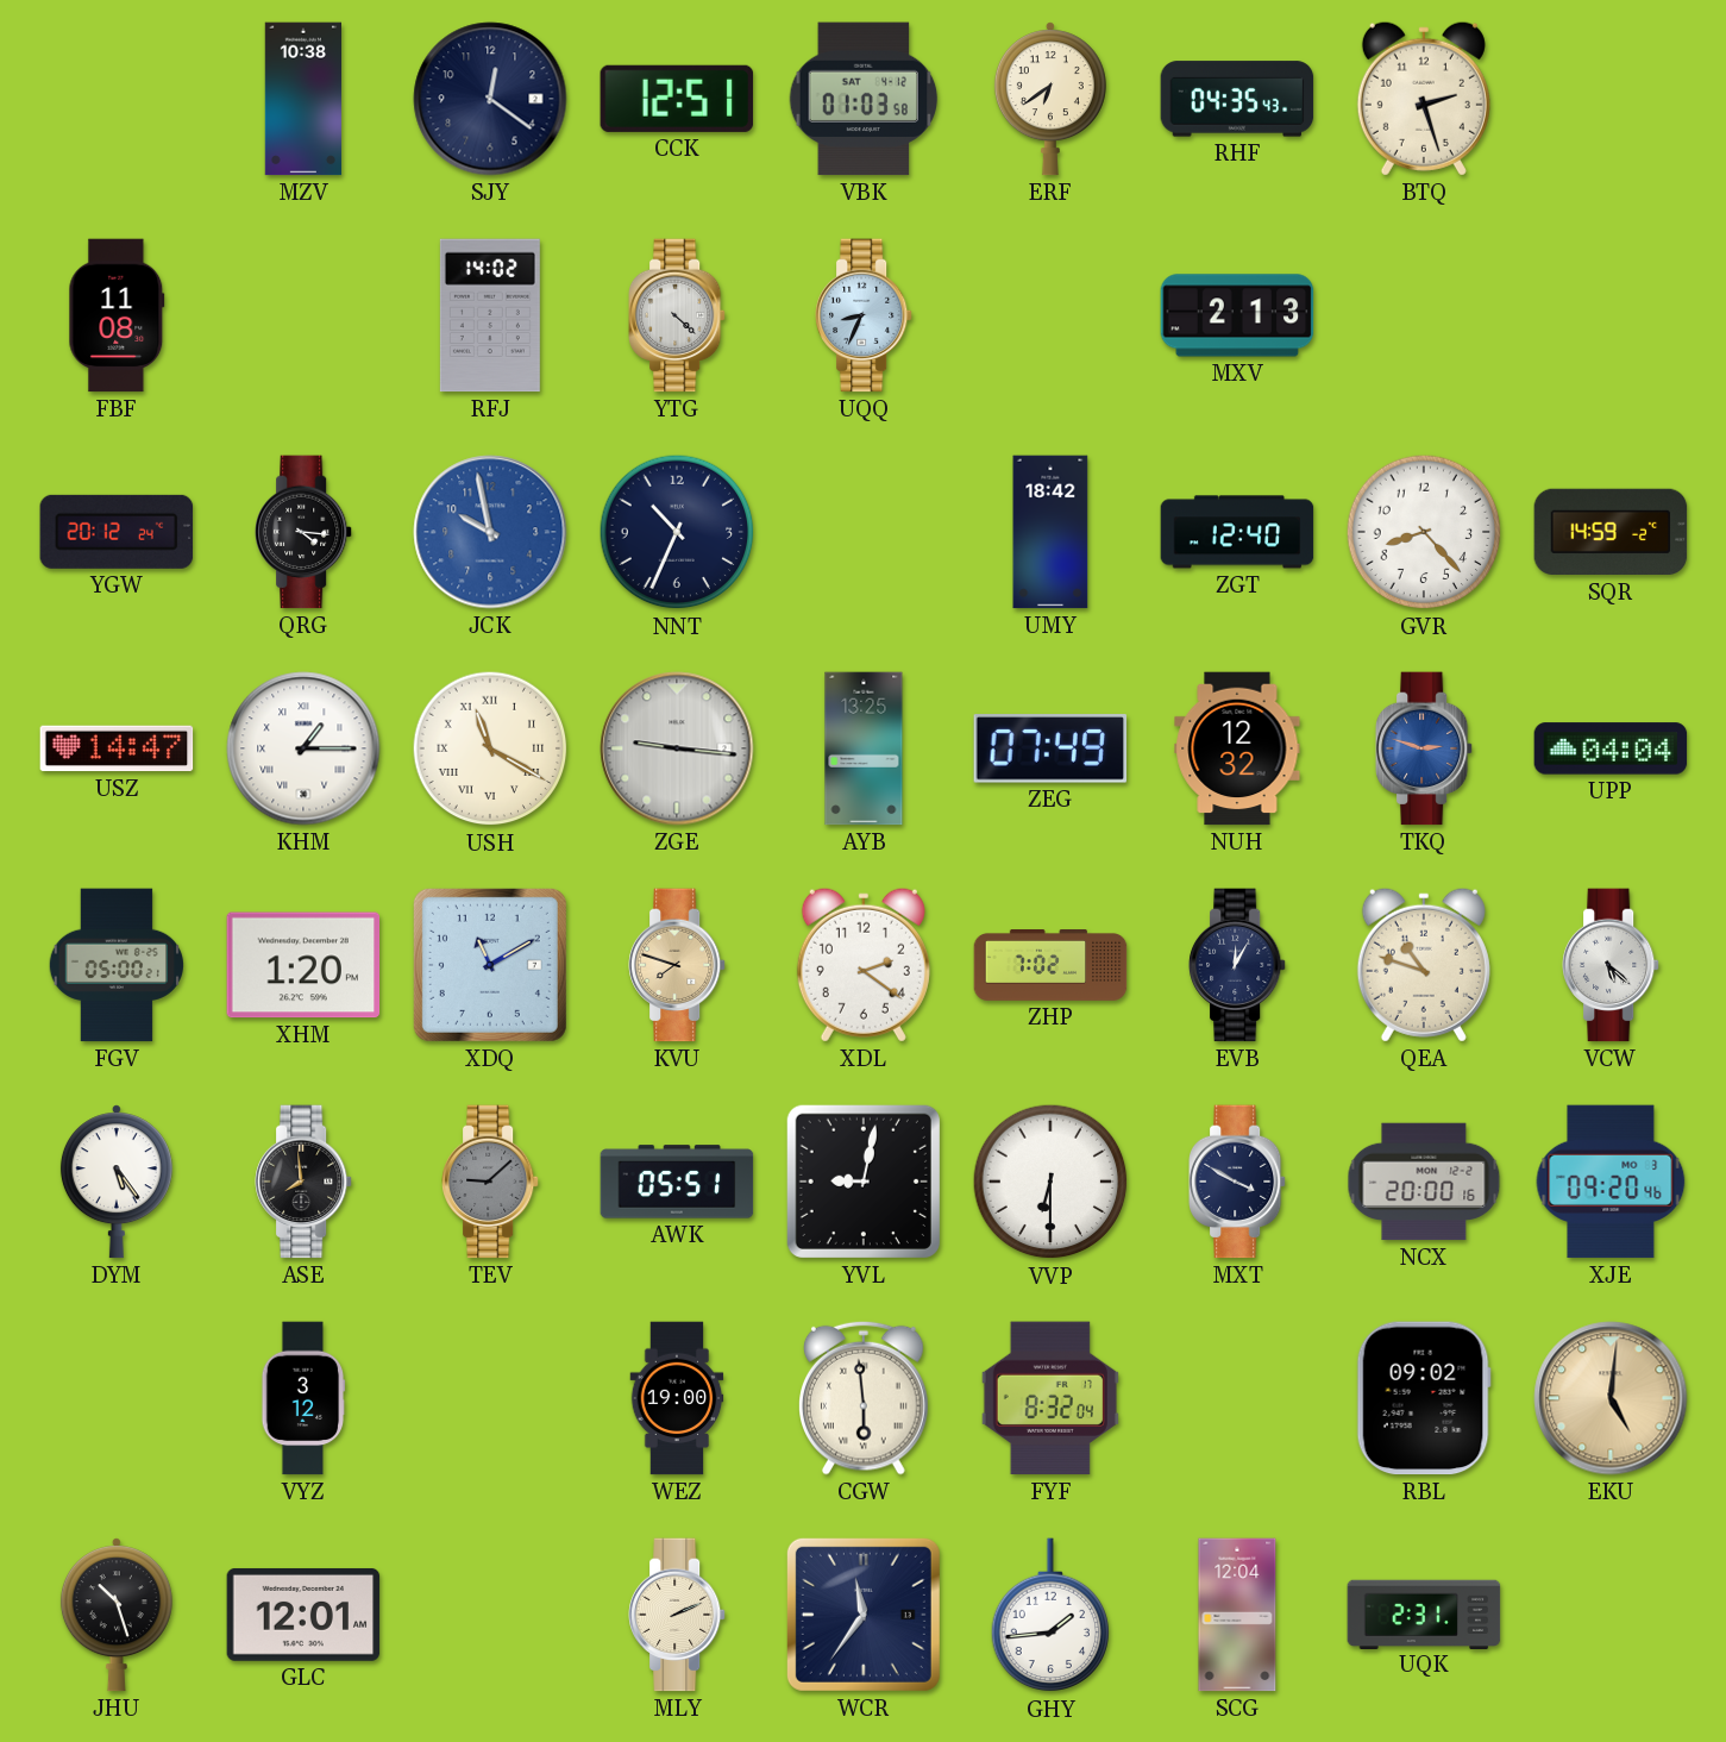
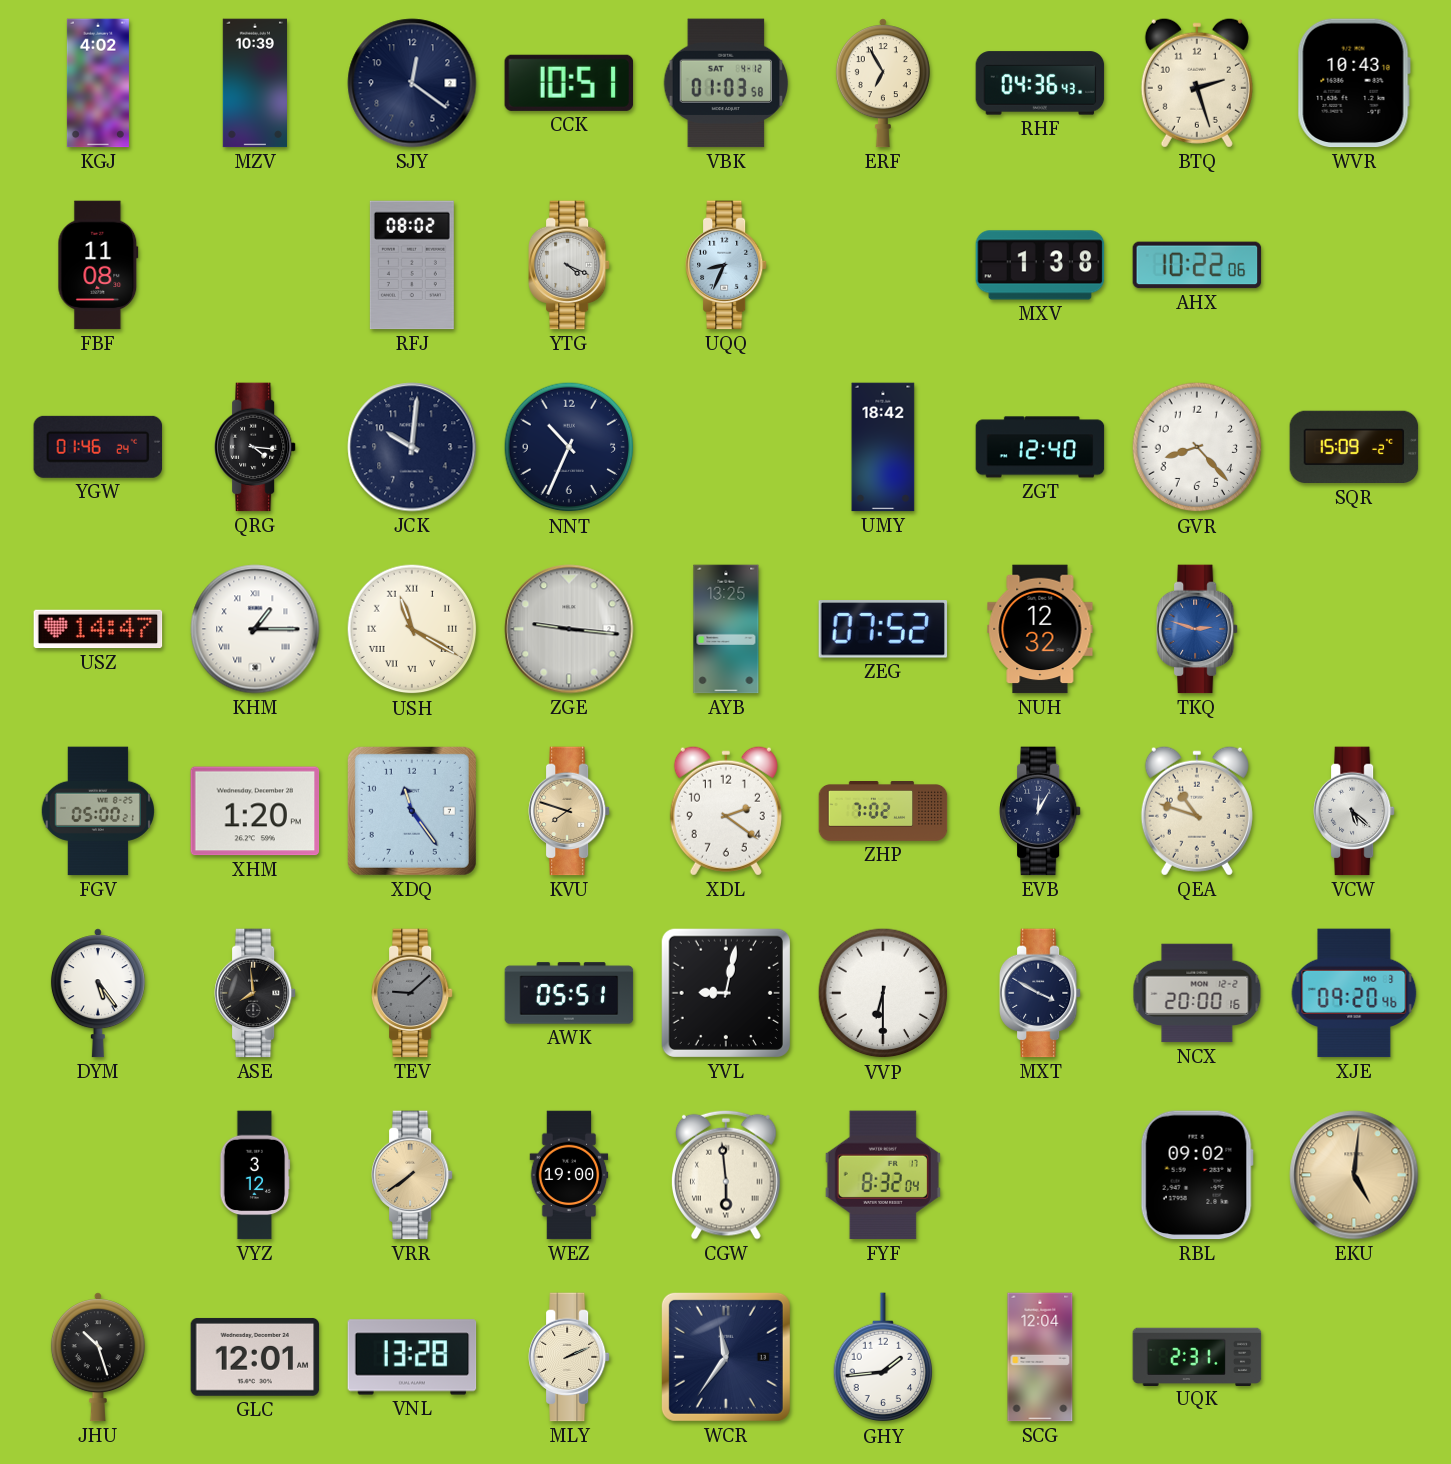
KGJ: none -> 4:02
MZV: 10:38 -> 10:39
CCK: 12:51 -> 10:51
ERF: 6:39 -> 6:55
RHF: 04:35 -> 04:36
WVR: none -> 10:43
RFJ: 14:02 -> 08:02
YTG: 4:22 -> 4:19
MXV: 2:13 -> 1:38
AHX: none -> 10:22
YGW: 20:12 -> 01:46
JCK: 9:58 -> 10:01
JCK dial: blue -> navy
SQR: 14:59 -> 15:09
ZEG: 07:49 -> 07:52
UPP: 04:04 -> none
XDQ: 11:10 -> 11:24
VRR: none -> 7:39
VNL: none -> 13:28
